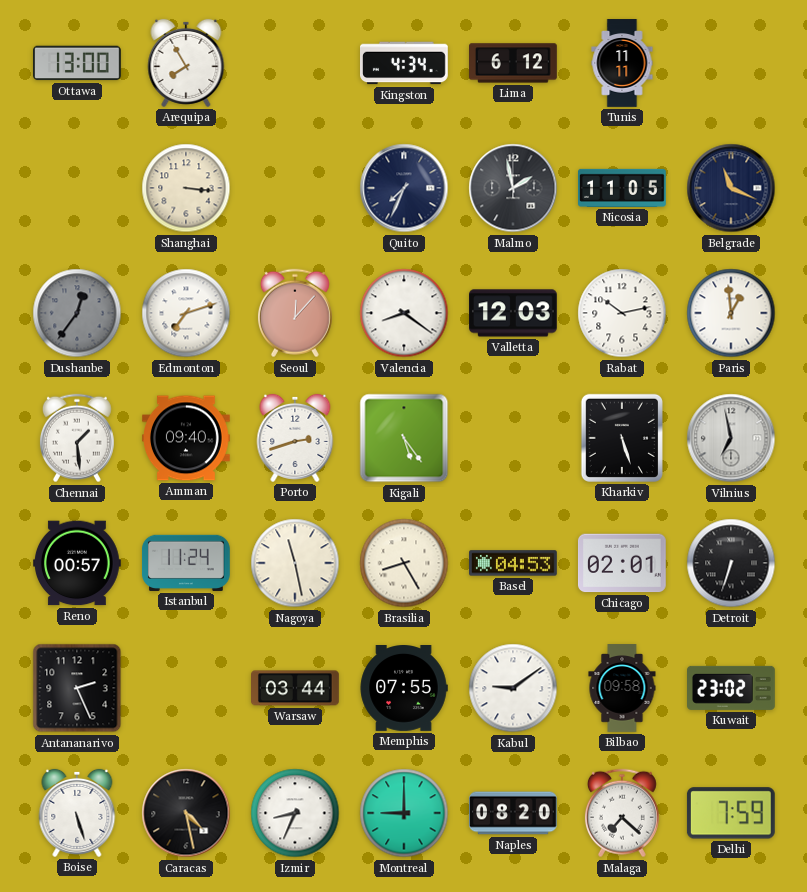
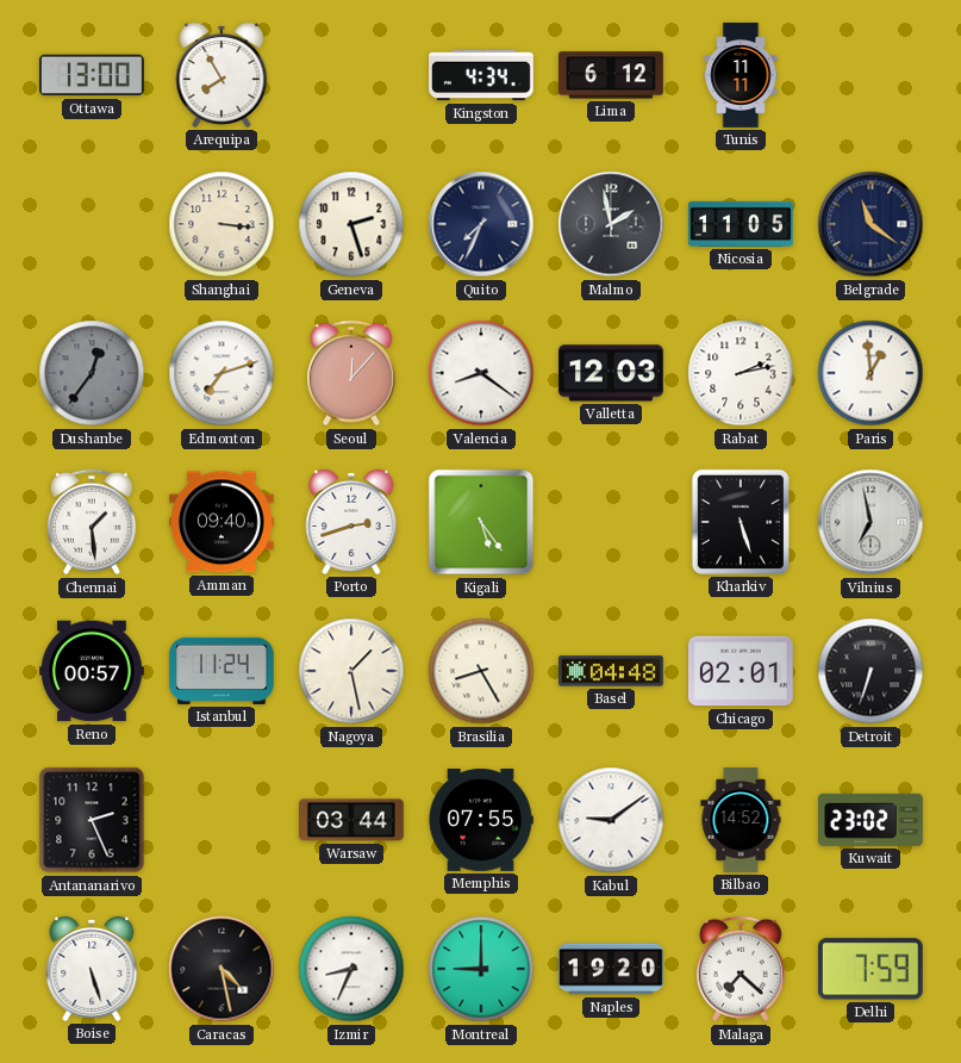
Geneva: none -> 2:27
Belgrade: 11:19 -> 11:21
Rabat: 10:13 -> 2:13
Nagoya: 11:28 -> 1:28
Basel: 04:53 -> 04:48
Bilbao: 09:58 -> 14:52
Naples: 08:20 -> 19:20
